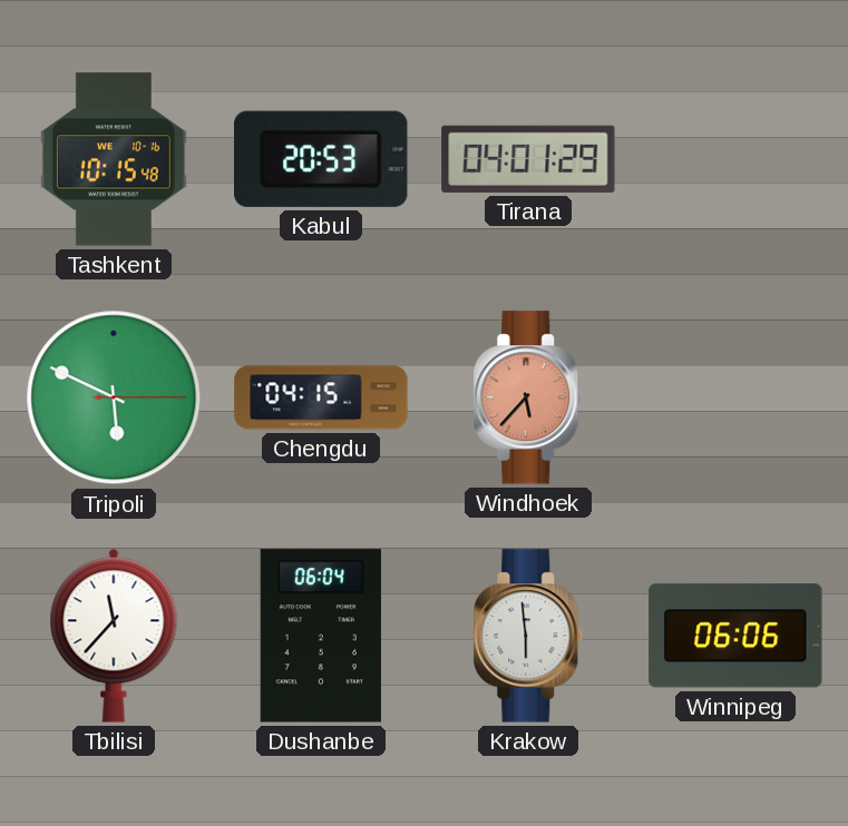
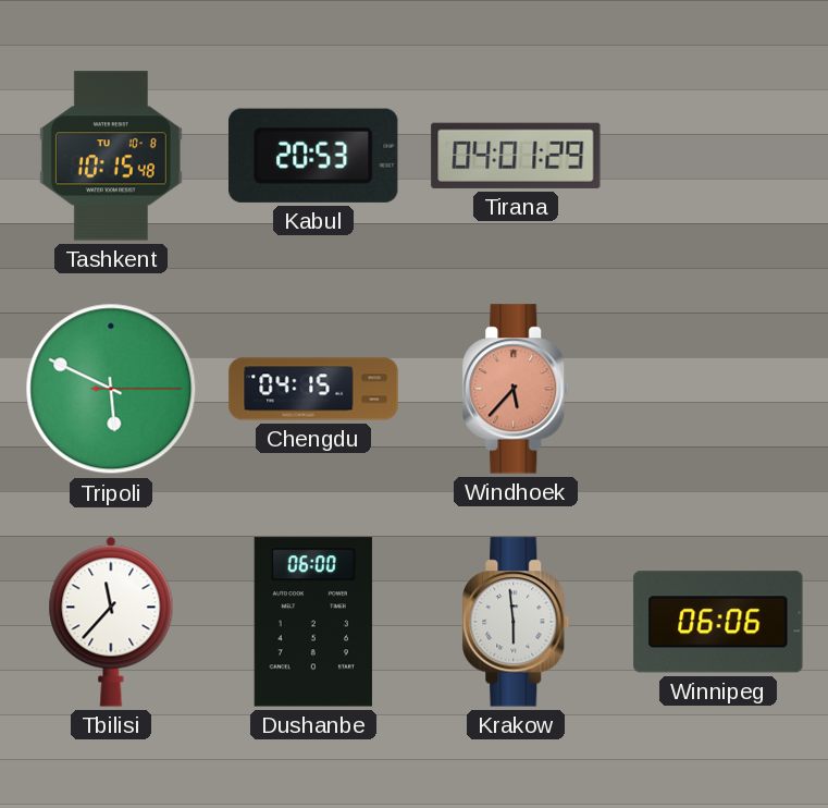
Tashkent date: WE 10-16 -> TU 10-8
Dushanbe: 06:04 -> 06:00
